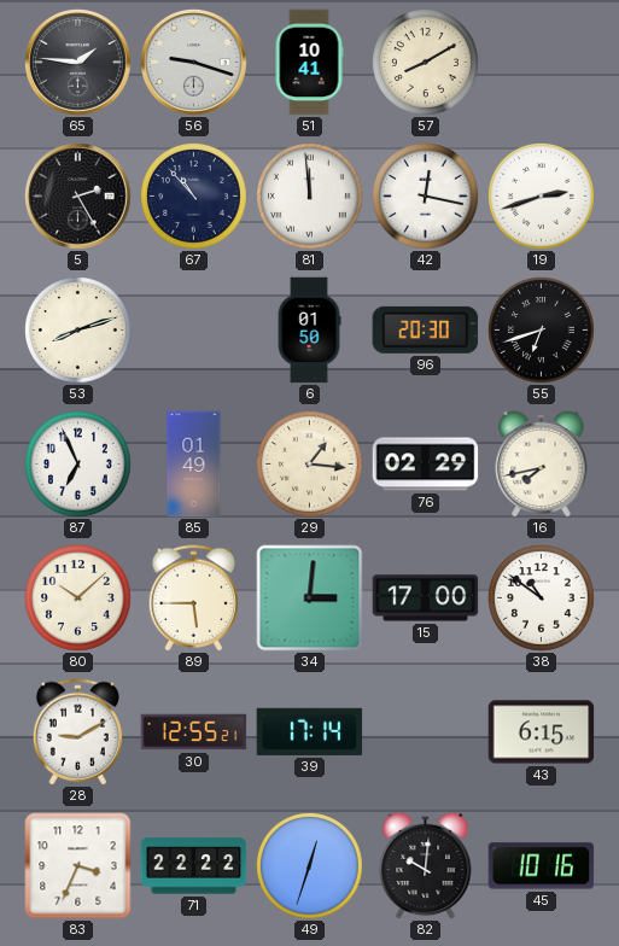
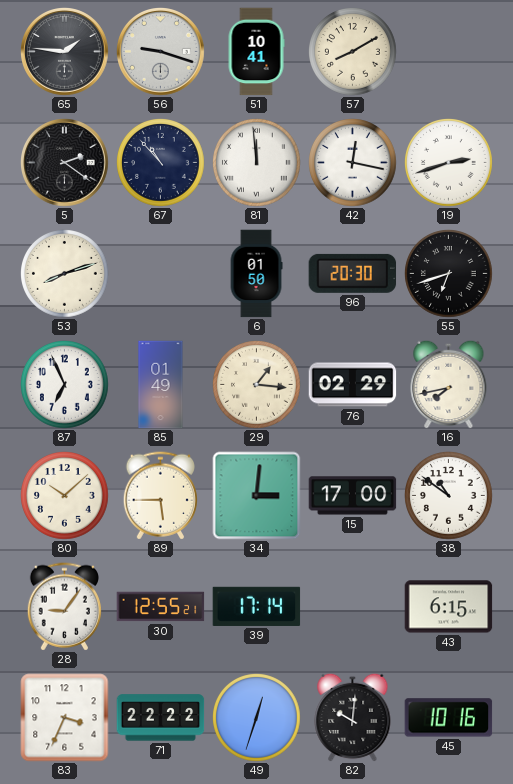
5: 2:25 -> 2:21
28: 9:10 -> 9:06
